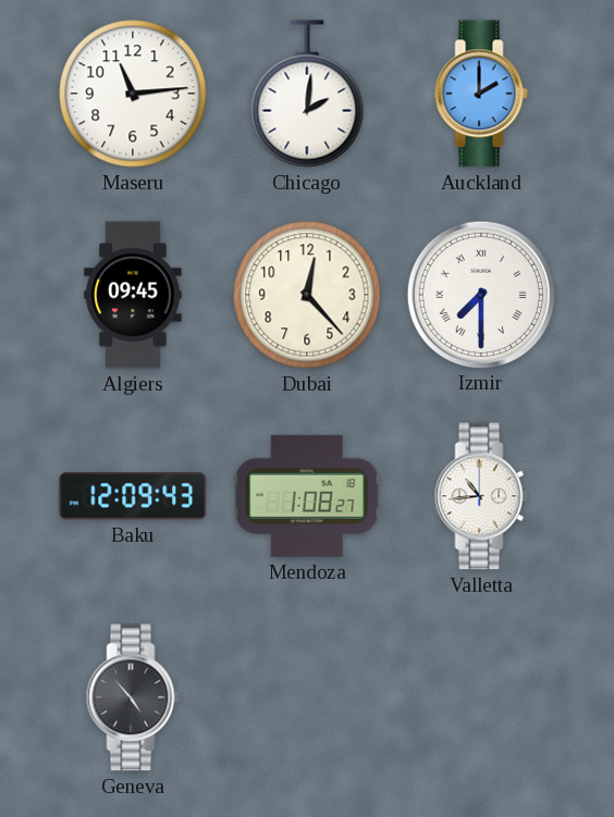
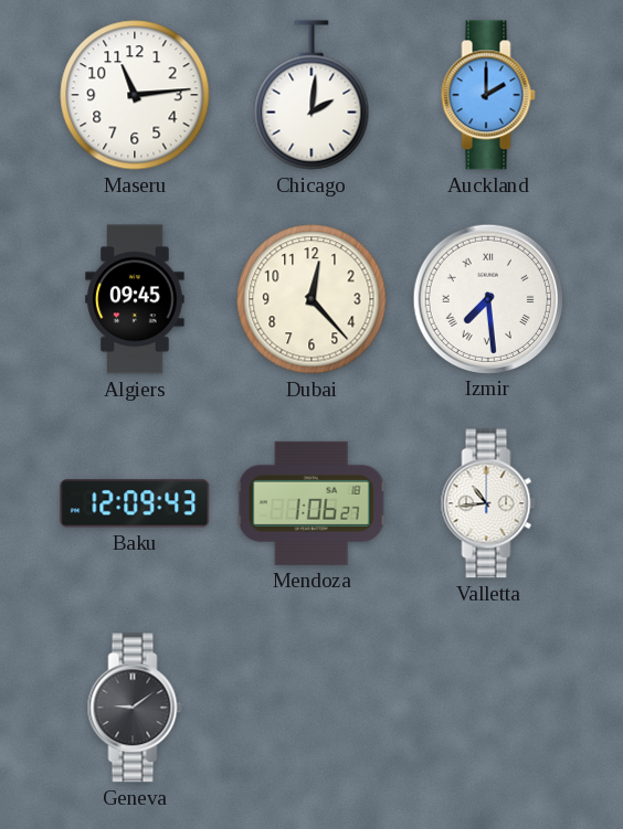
Izmir: 7:30 -> 7:29
Mendoza: 1:08 -> 1:06
Geneva: 4:53 -> 9:09
